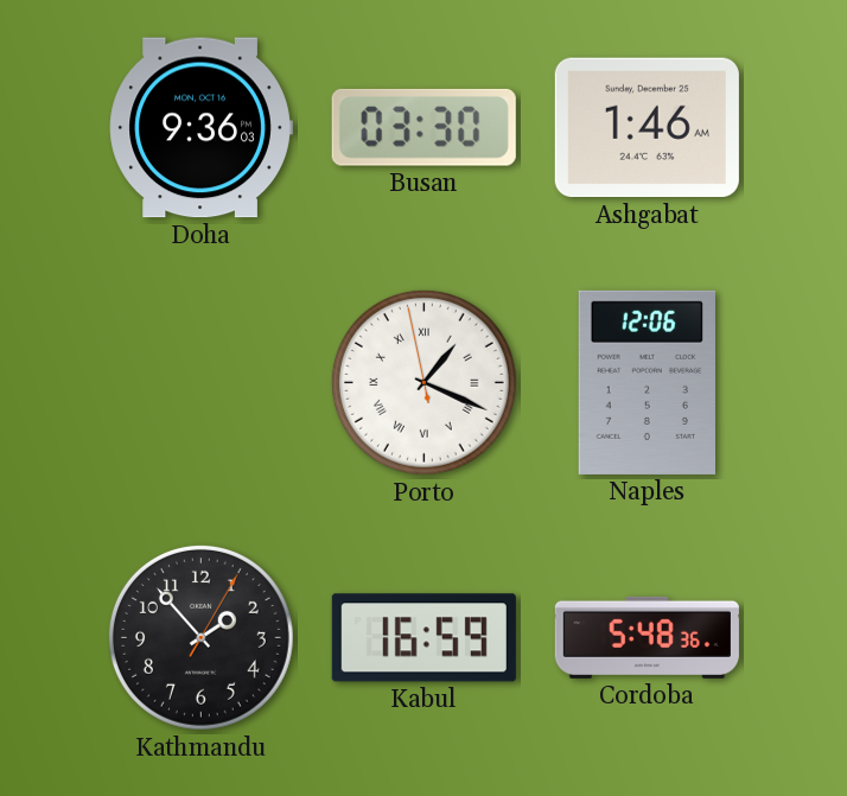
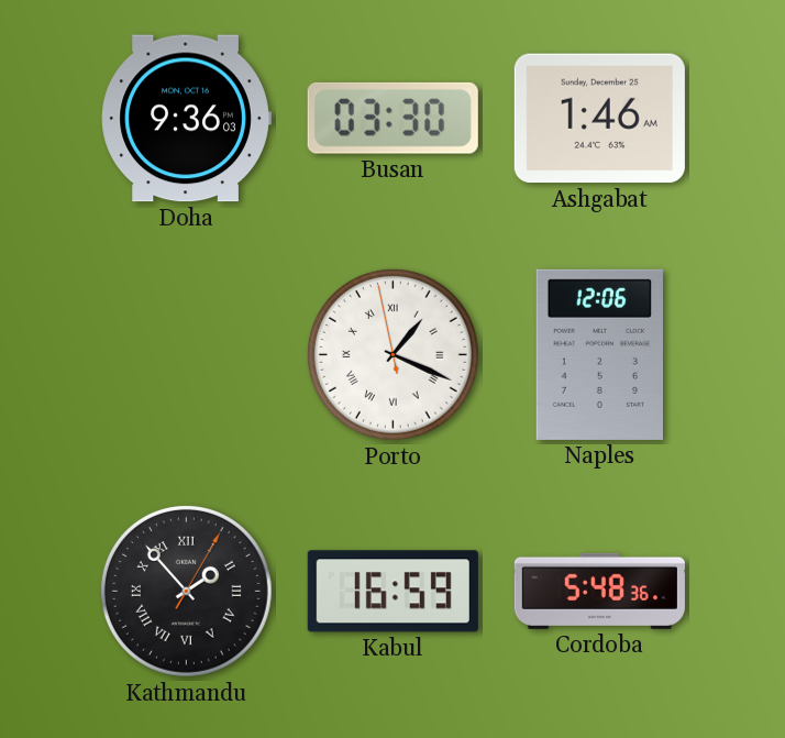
Kathmandu numerals: Arabic -> Roman
